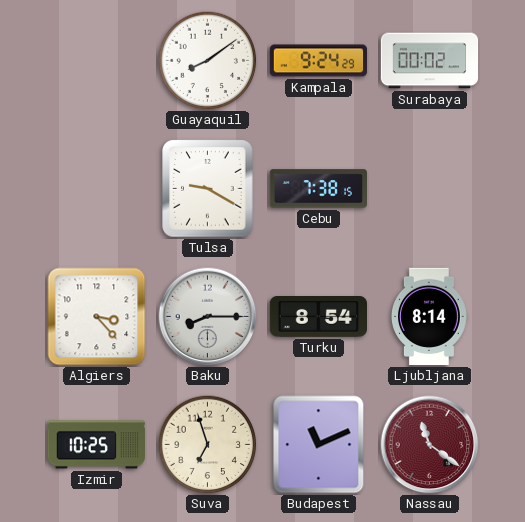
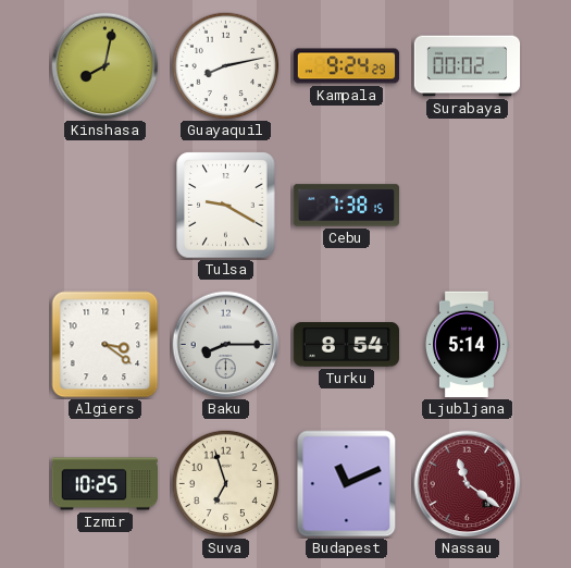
Kinshasa: none -> 8:02
Guayaquil: 8:09 -> 8:13
Algiers: 3:23 -> 3:21
Ljubljana: 8:14 -> 5:14
